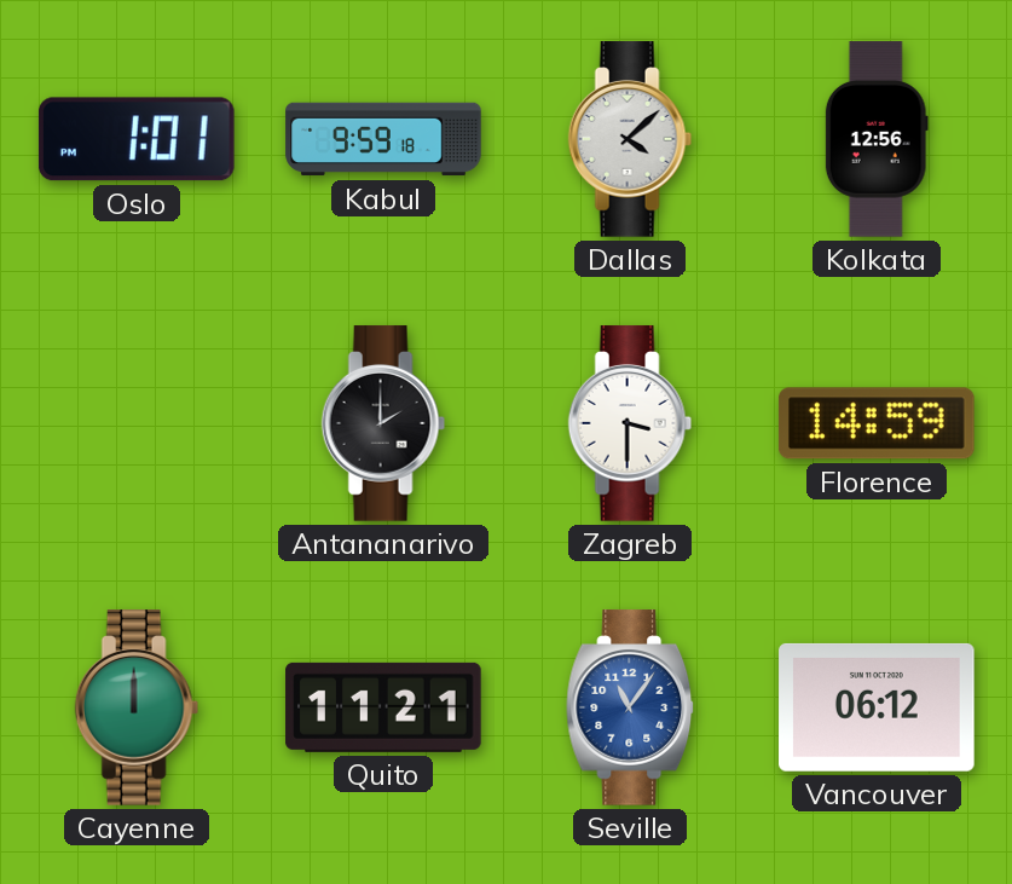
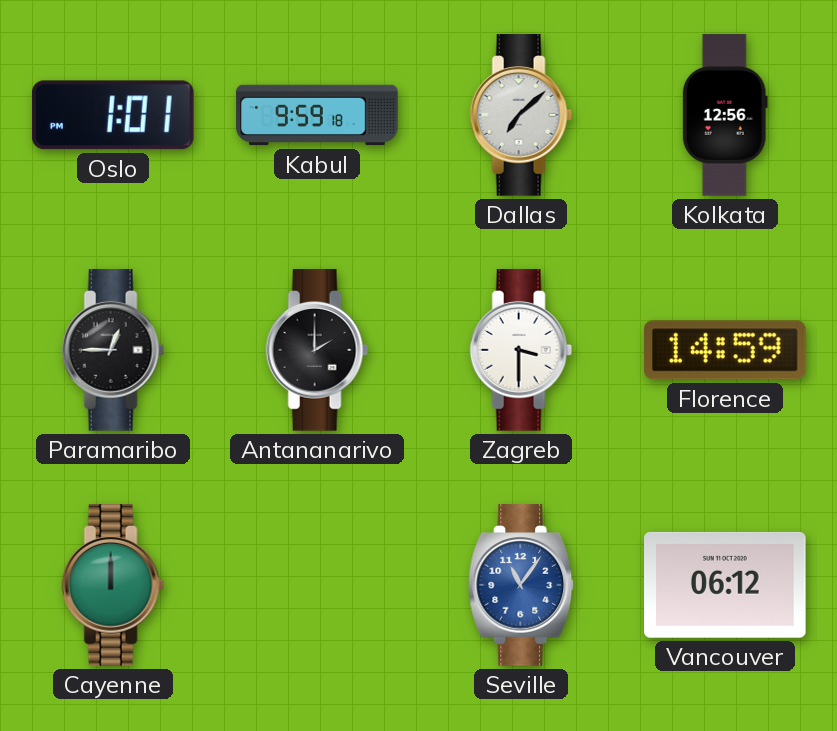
Dallas: 4:08 -> 7:08
Paramaribo: none -> 12:45
Quito: 11:21 -> none
